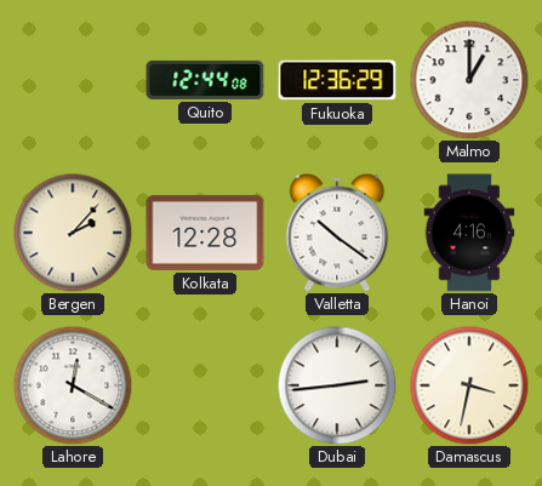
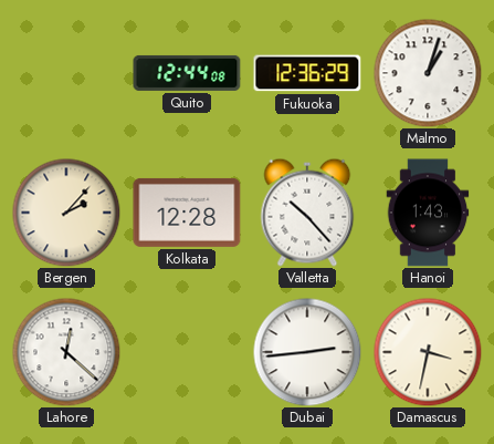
Malmo: 1:00 -> 1:03
Valletta: 10:21 -> 10:23
Hanoi: 4:16 -> 1:43
Lahore: 12:20 -> 12:22
